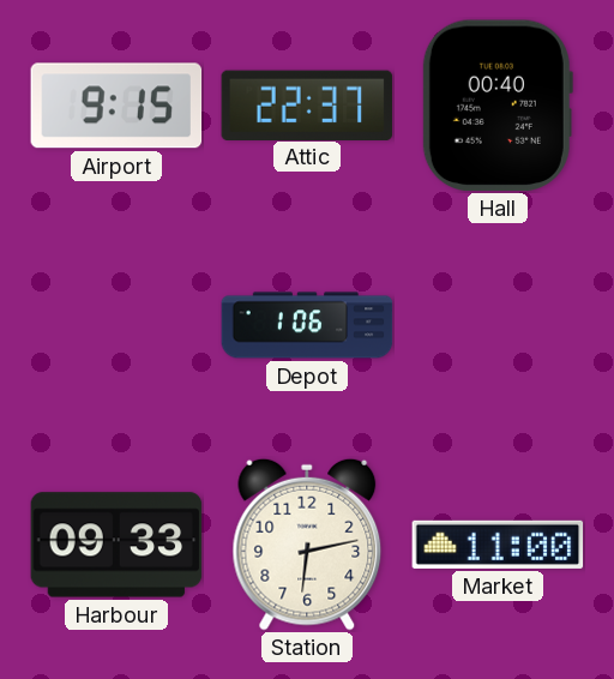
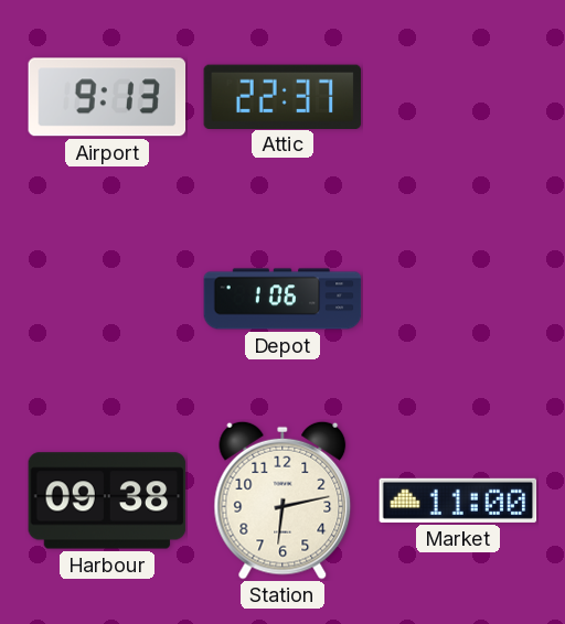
Airport: 9:15 -> 9:13
Hall: 00:40 -> none
Harbour: 09:33 -> 09:38
